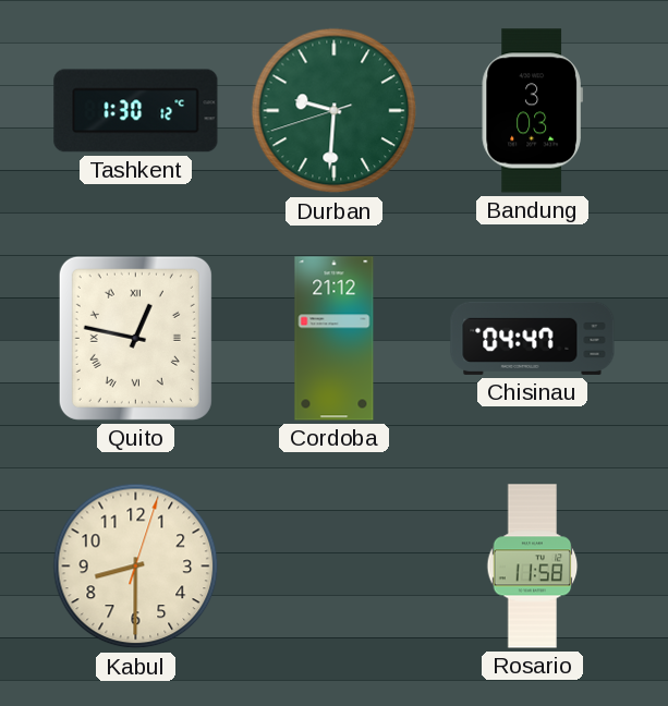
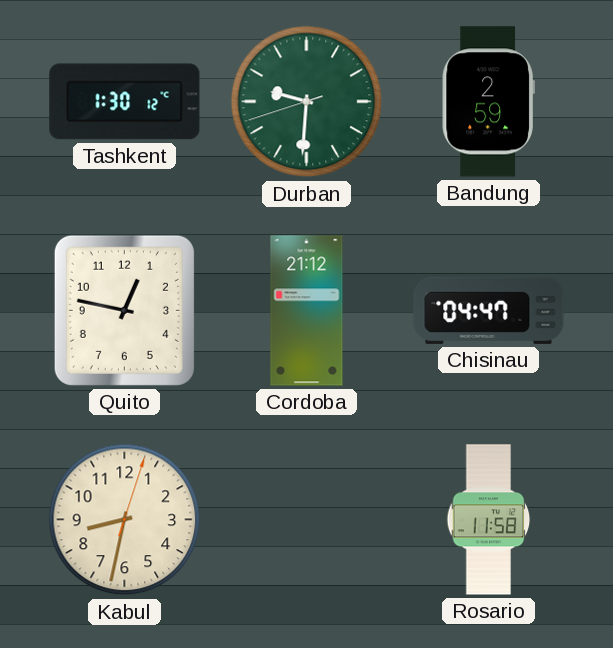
Bandung: 3:03 -> 2:59
Quito numerals: Roman -> Arabic
Kabul: 8:30 -> 8:32
